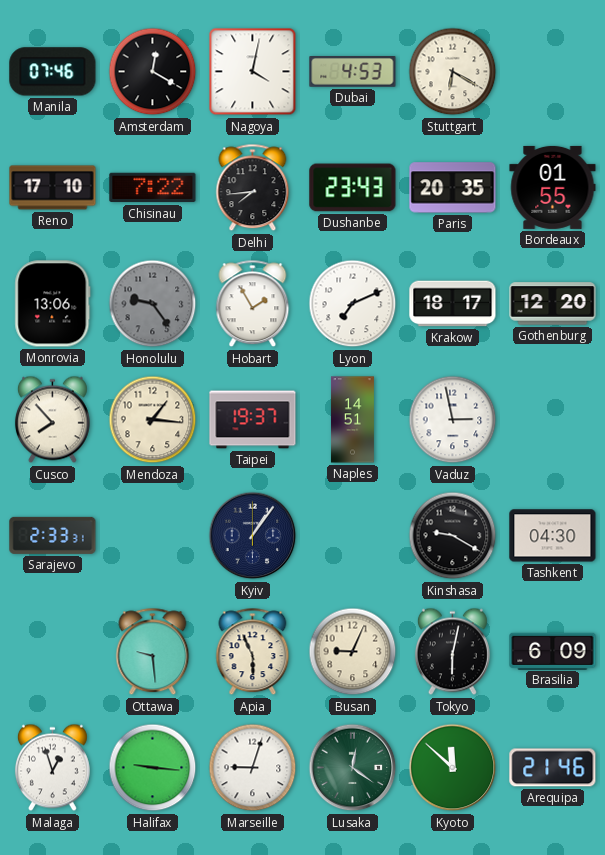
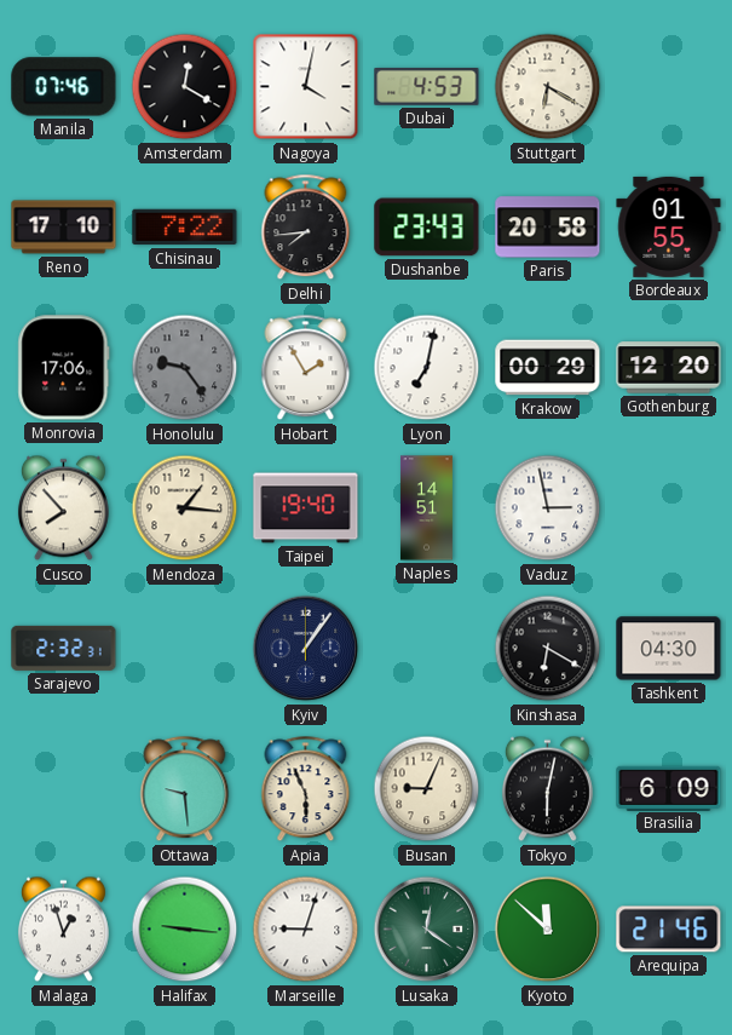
Paris: 20:35 -> 20:58
Monrovia: 13:06 -> 17:06
Lyon: 7:11 -> 7:02
Krakow: 18:17 -> 00:29
Taipei: 19:37 -> 19:40
Sarajevo: 2:33 -> 2:32
Kinshasa: 9:20 -> 6:20
